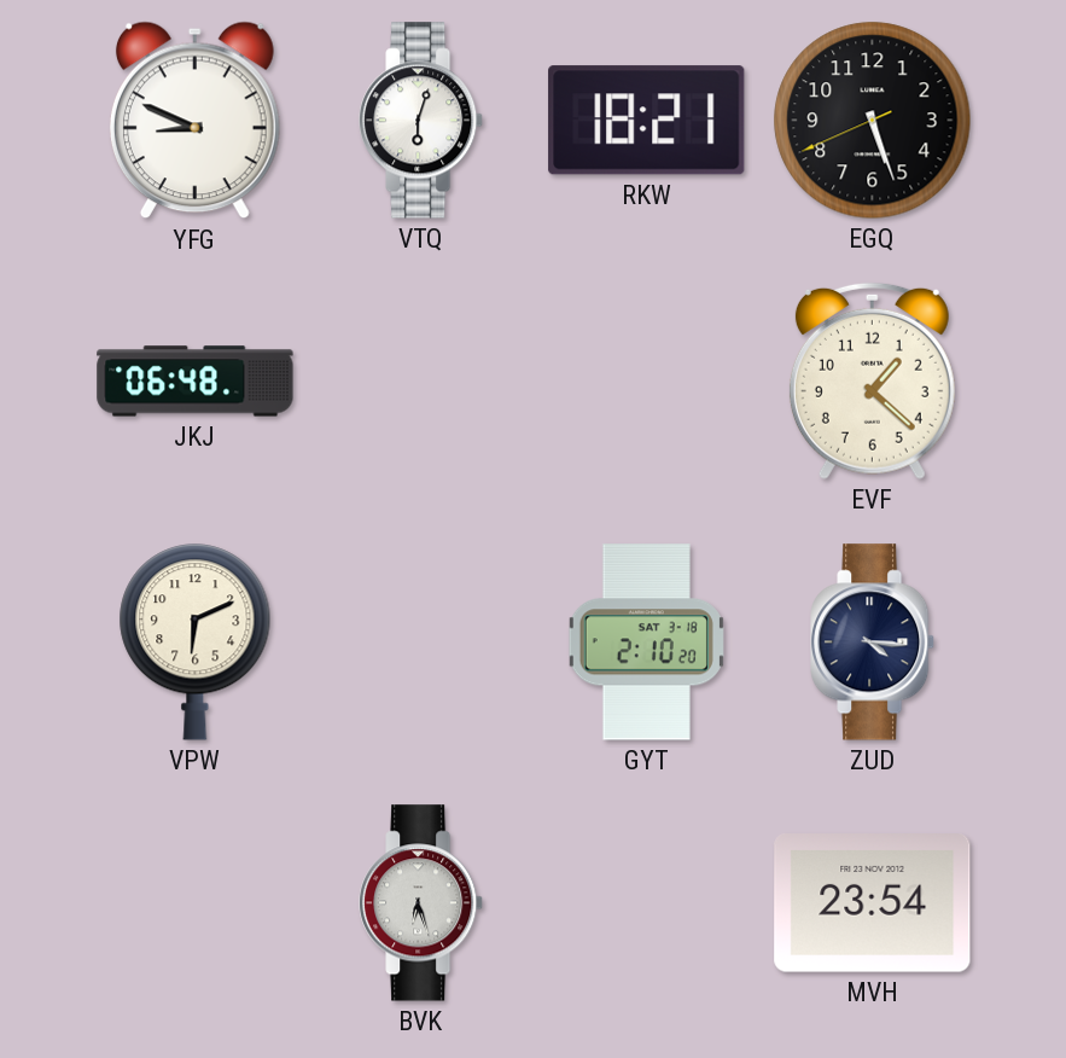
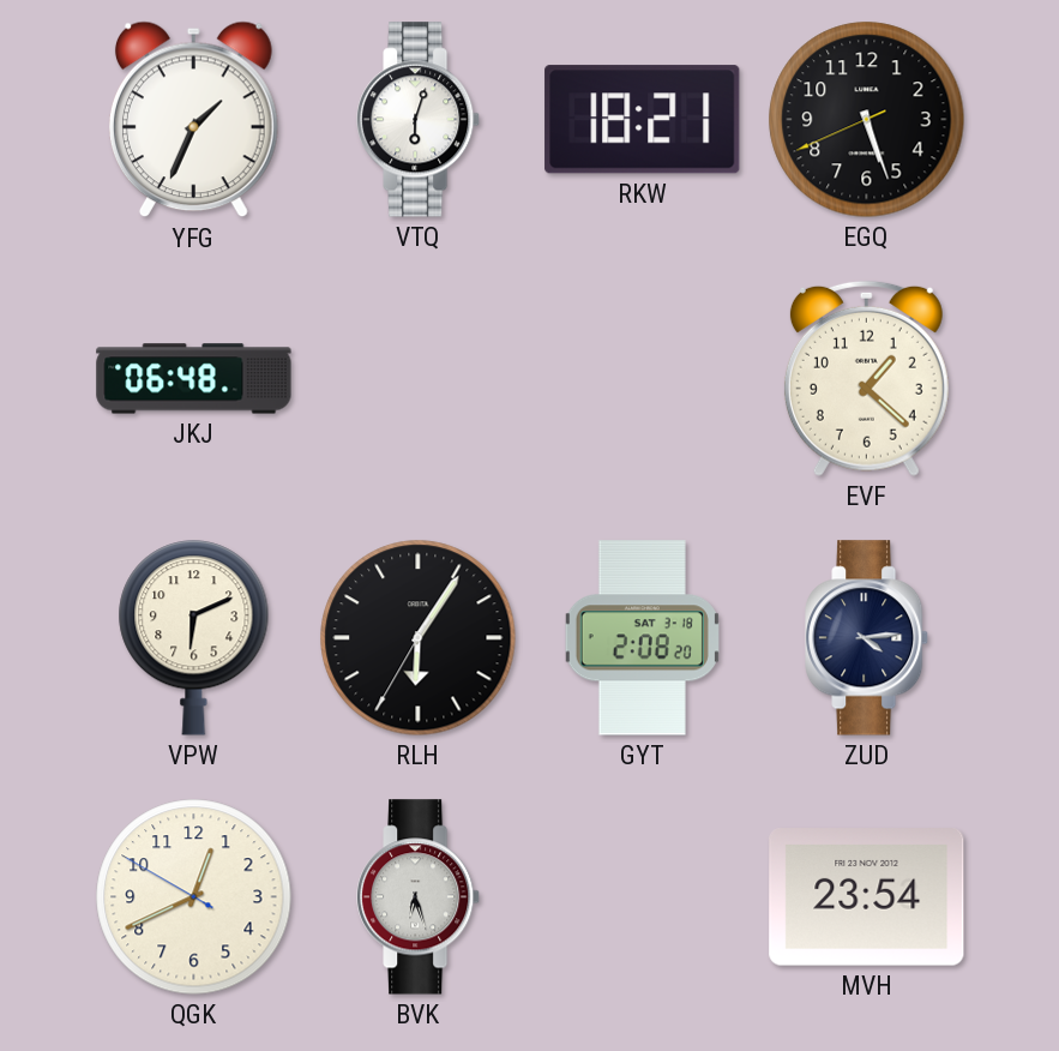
YFG: 8:49 -> 1:34
RLH: none -> 6:05
GYT: 2:10 -> 2:08
ZUD: 4:16 -> 4:14
QGK: none -> 12:40
